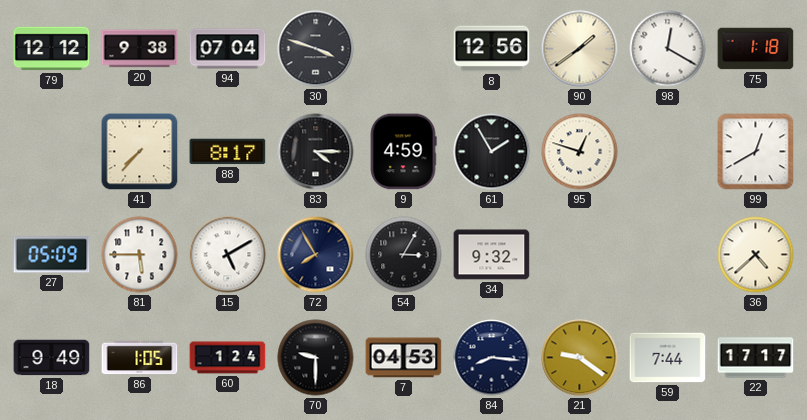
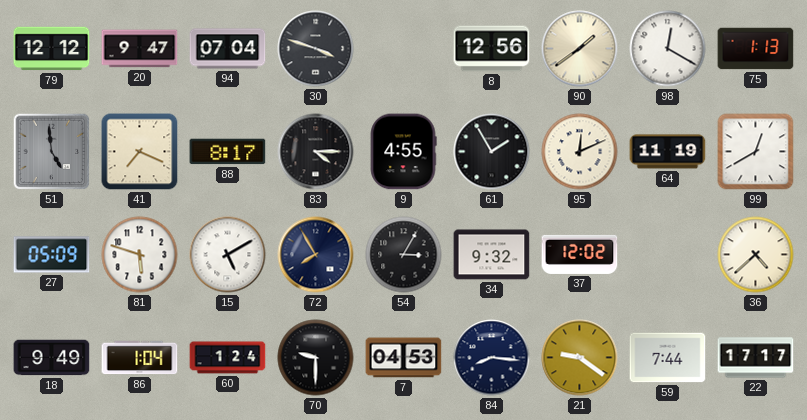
20: 9:38 -> 9:47
75: 1:18 -> 1:13
51: none -> 4:59
41: 7:37 -> 7:19
9: 4:59 -> 4:55
95: 12:48 -> 12:11
64: none -> 11:19
81: 5:45 -> 5:48
37: none -> 12:02
86: 1:05 -> 1:04
